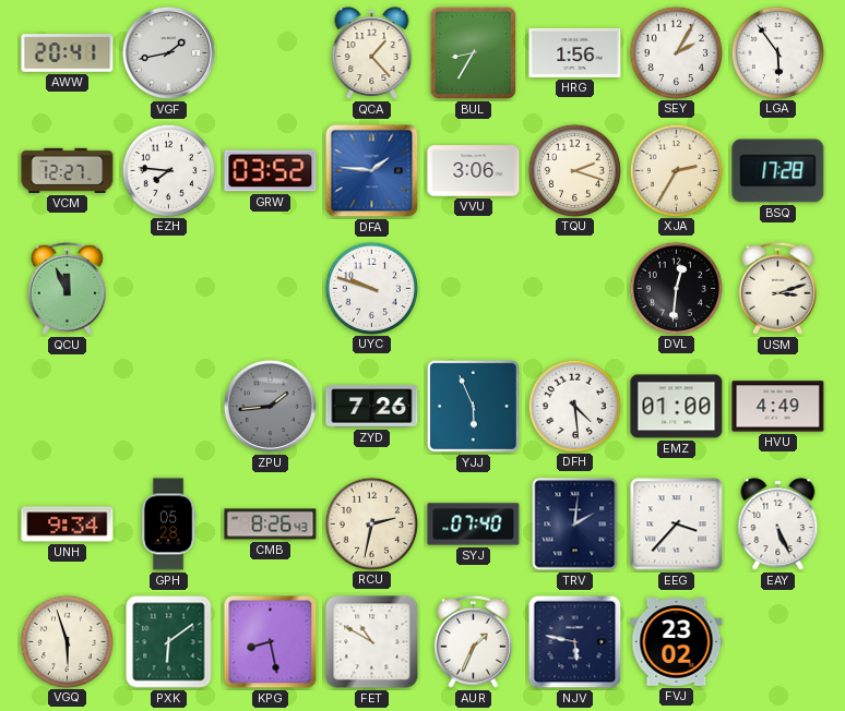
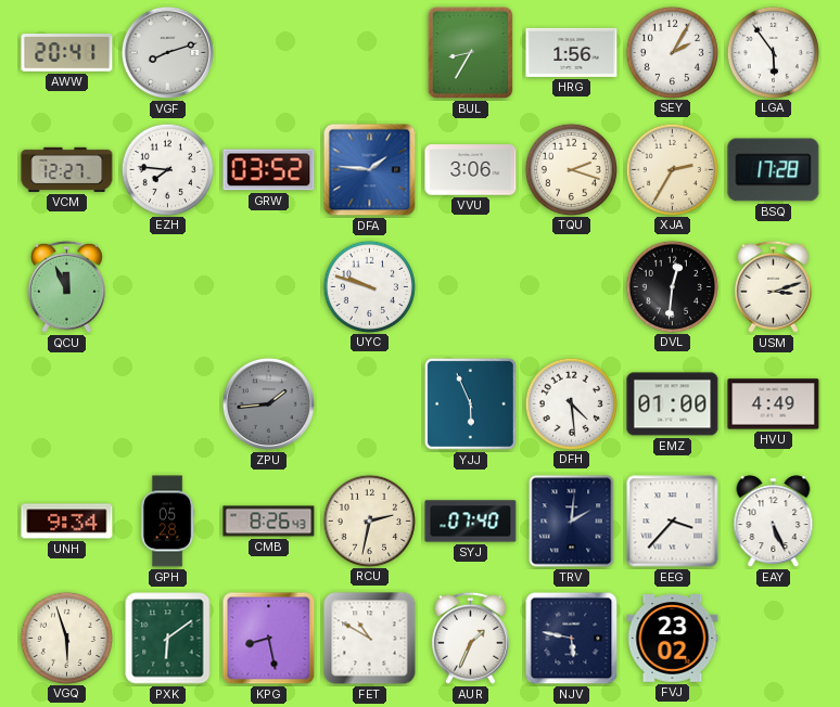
VGF: 1:43 -> 8:12
QCA: 1:23 -> none
ZYD: 7:26 -> none
